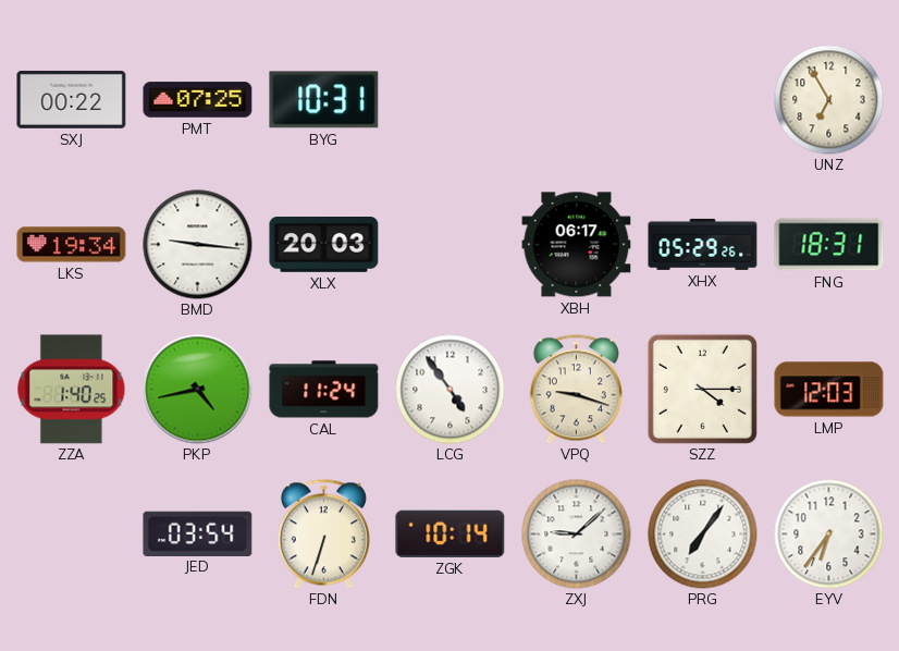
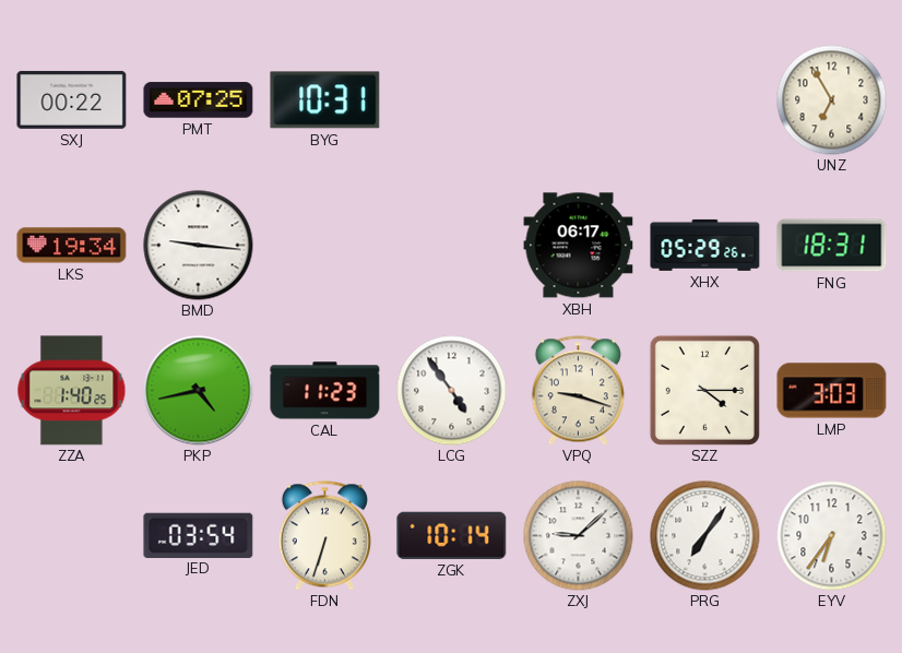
XLX: 20:03 -> none
CAL: 11:24 -> 11:23
LMP: 12:03 -> 3:03
